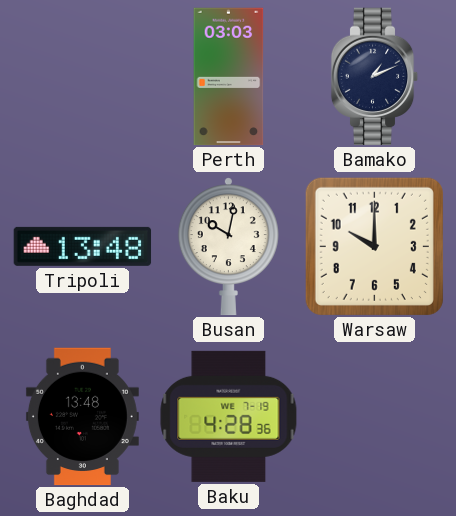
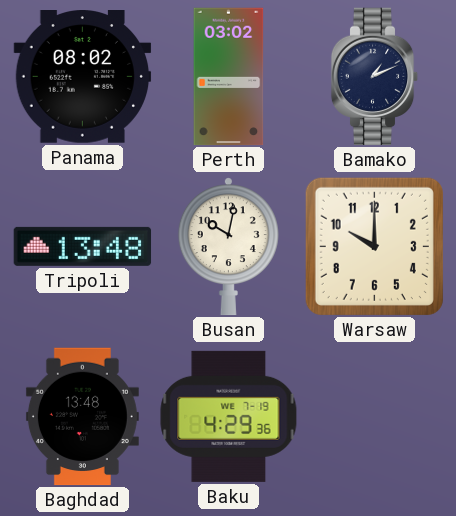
Panama: none -> 08:02
Perth: 03:03 -> 03:02
Baku: 4:28 -> 4:29
